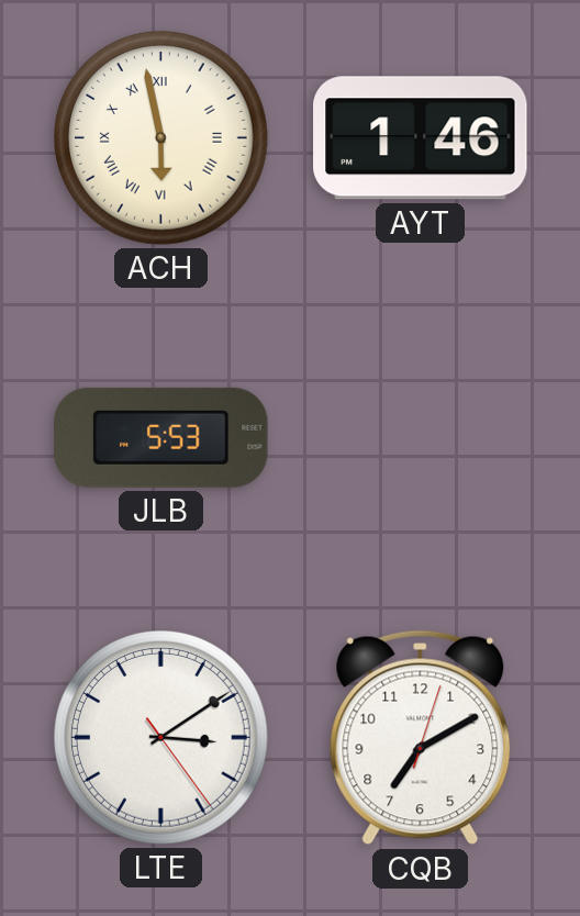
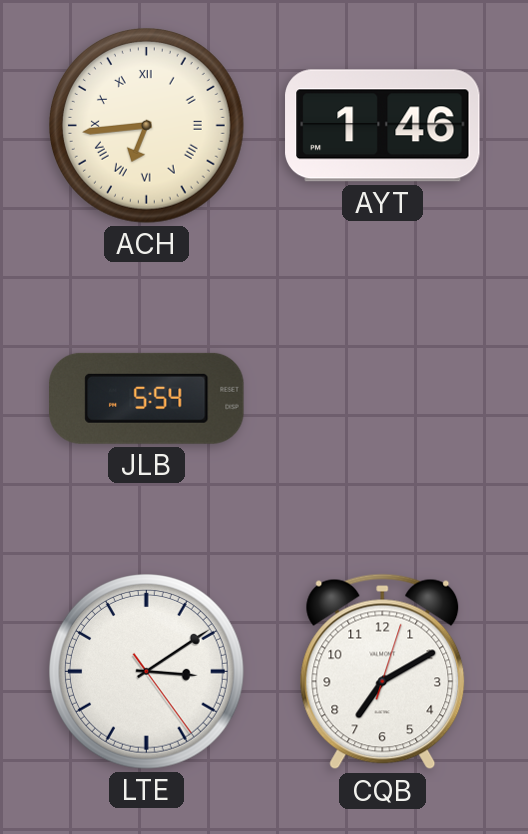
ACH: 5:58 -> 6:44
JLB: 5:53 -> 5:54
